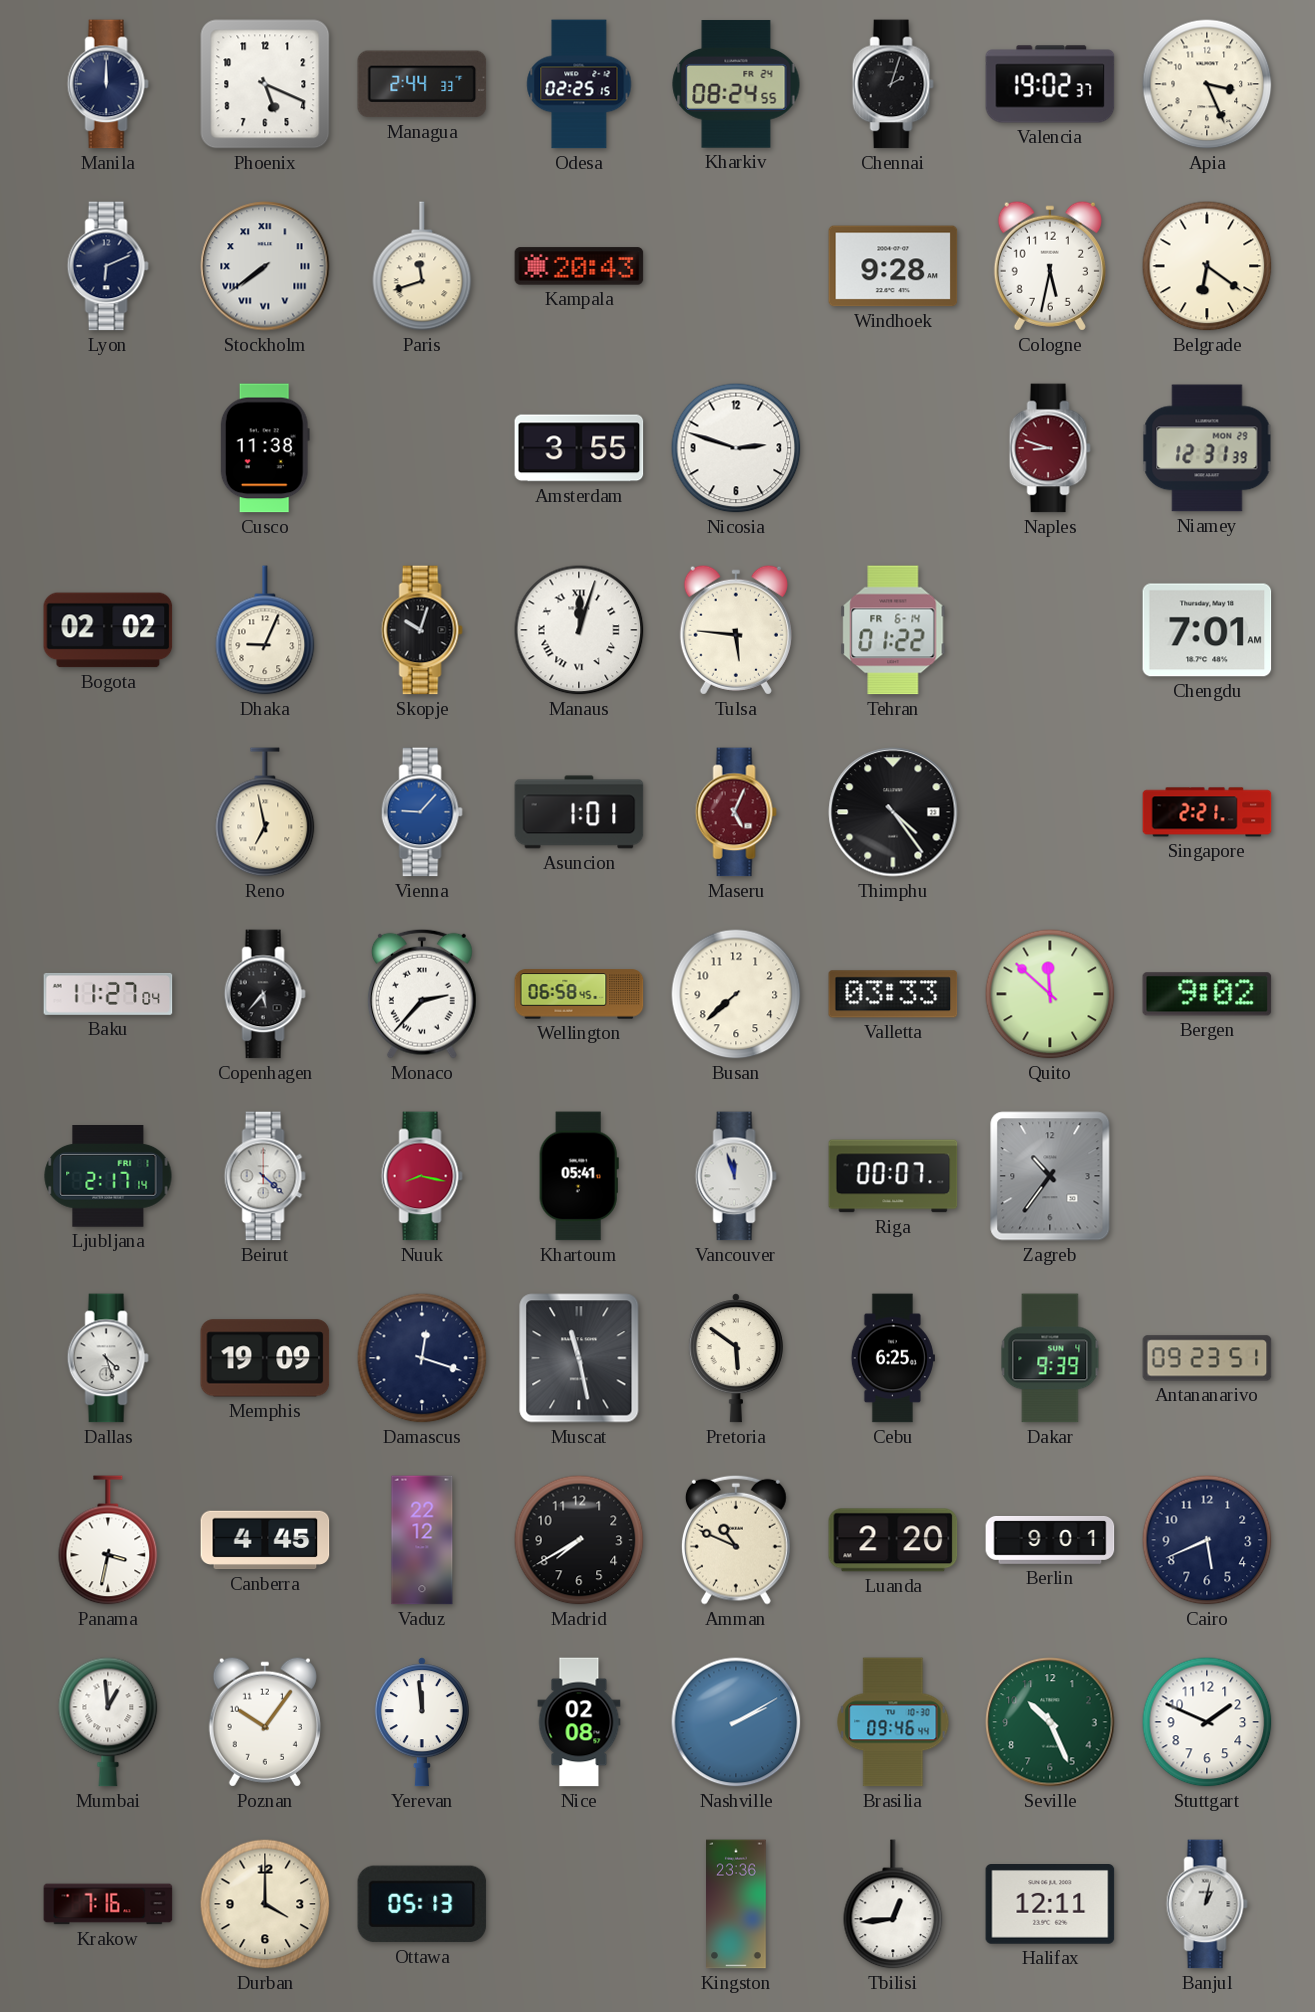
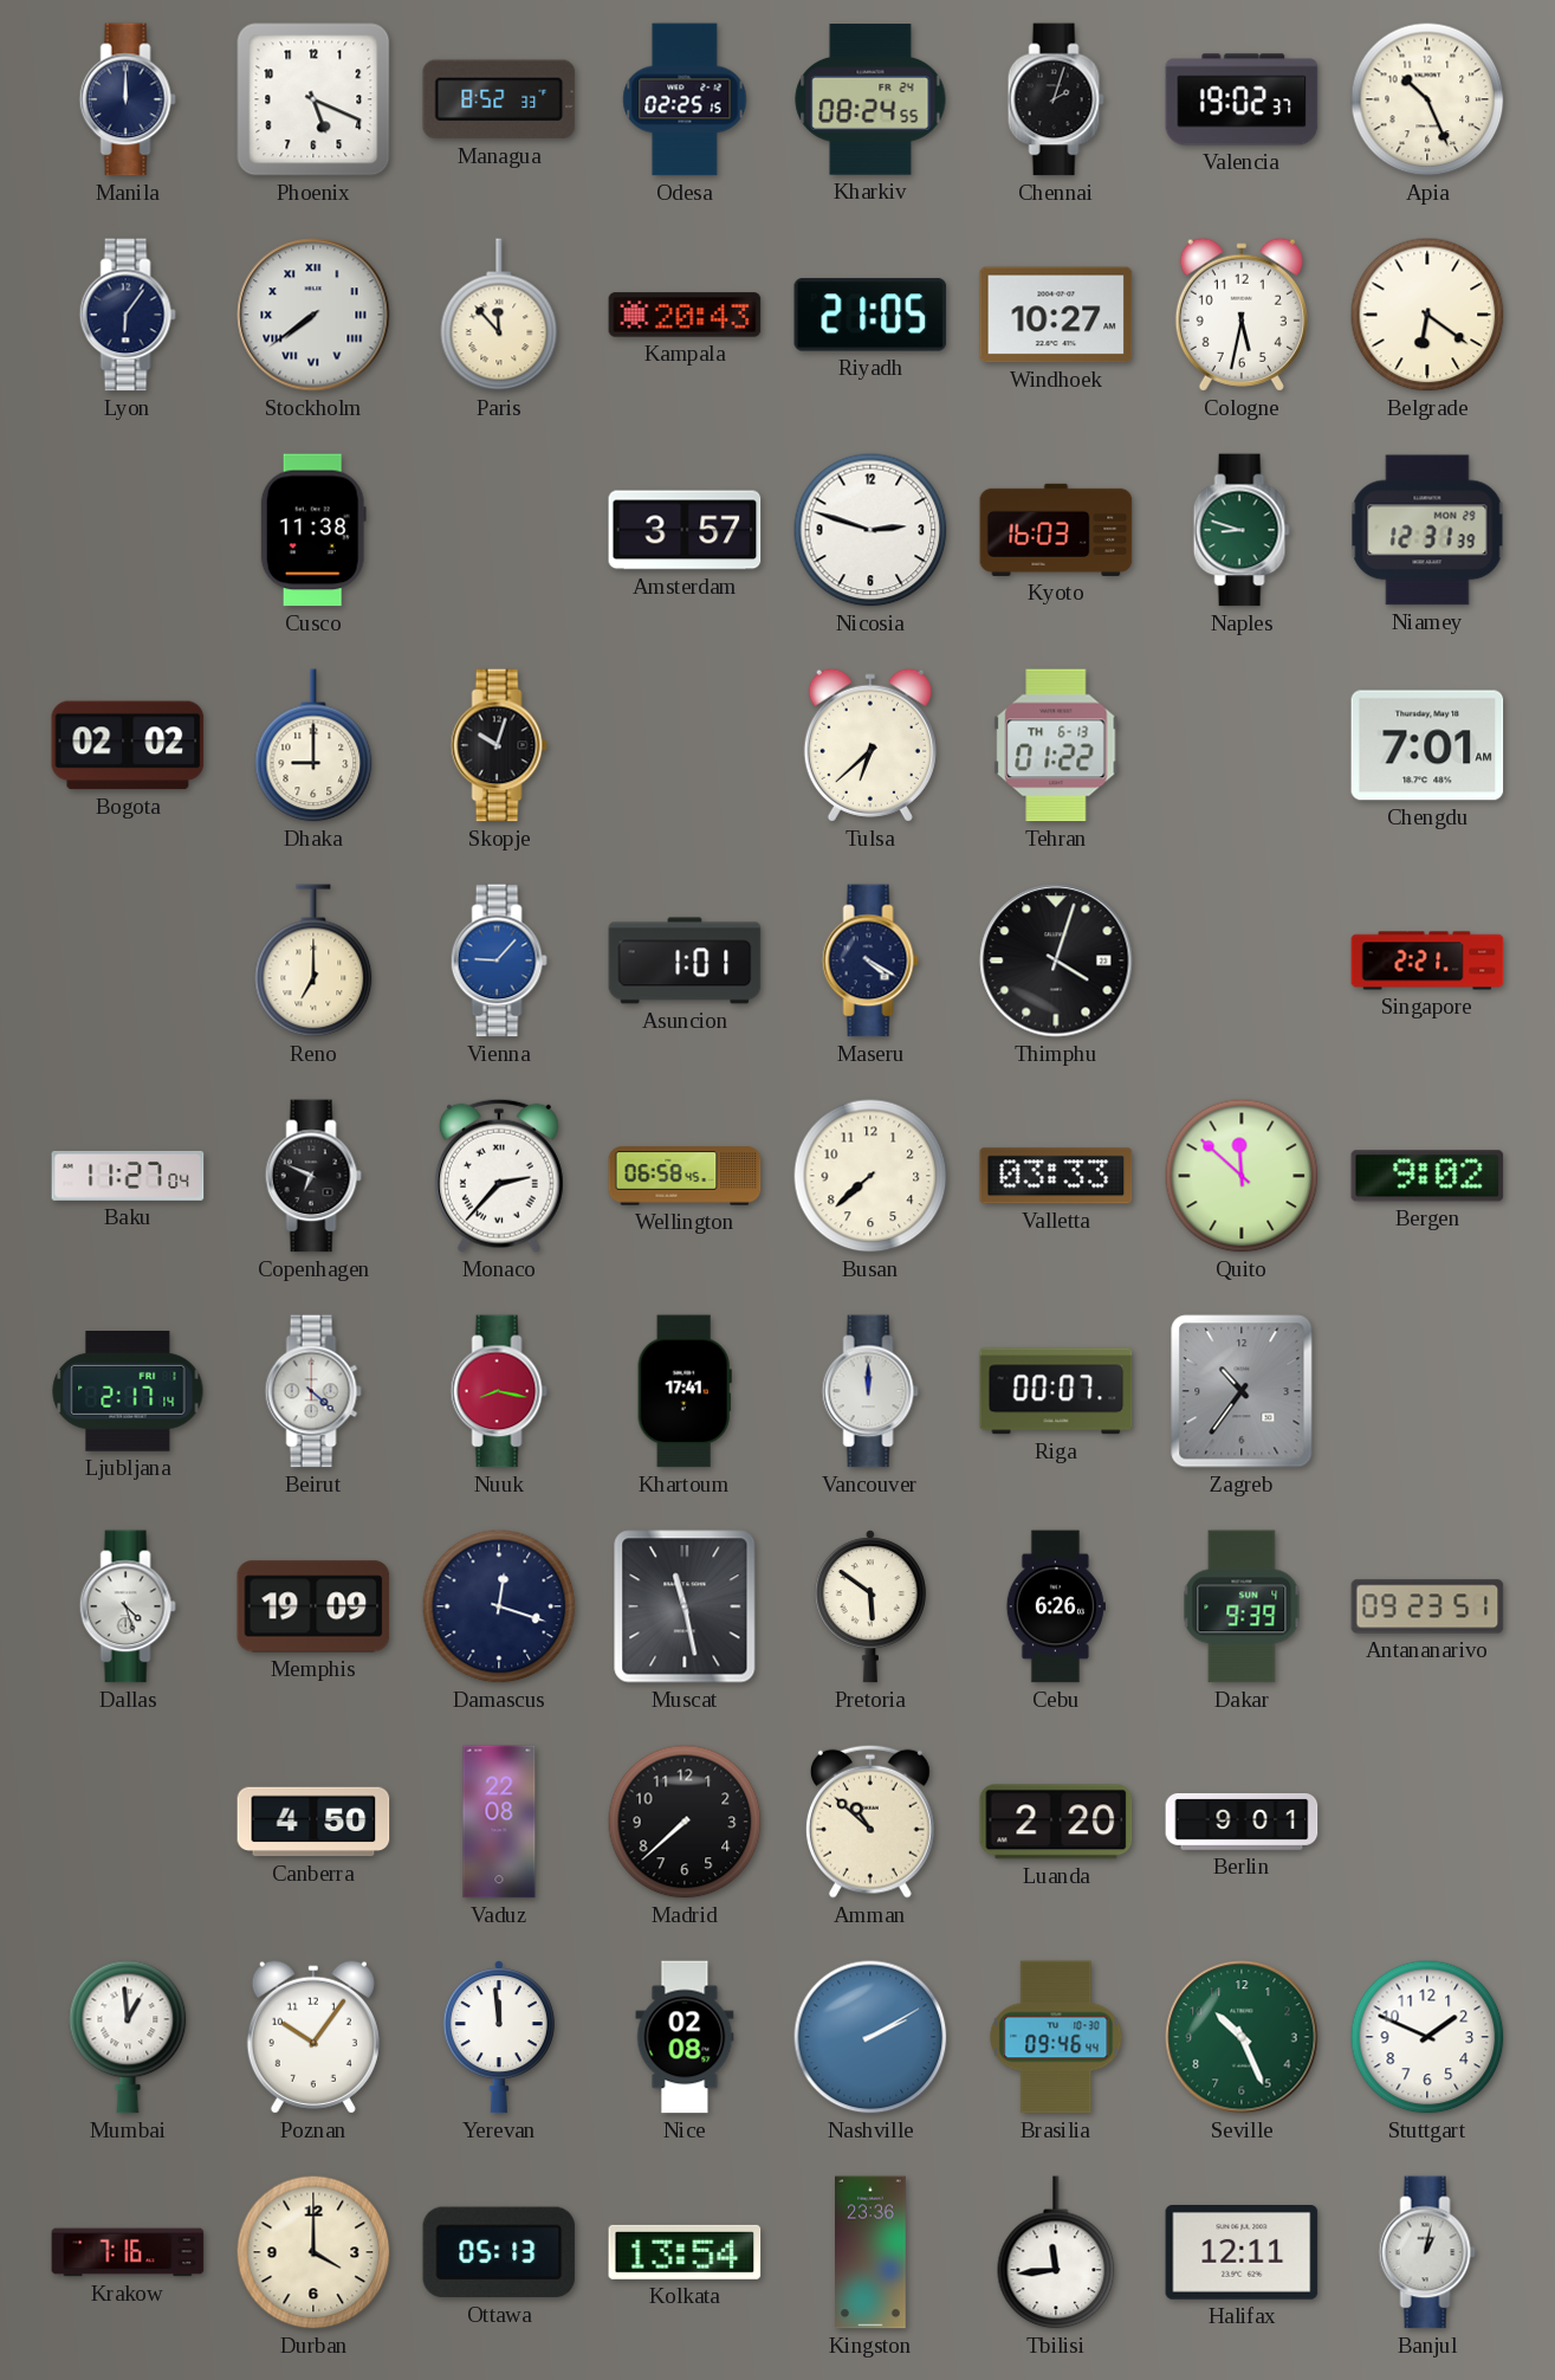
Managua: 2:44 -> 8:52
Apia: 3:26 -> 10:26
Lyon: 6:11 -> 6:06
Paris: 11:42 -> 11:53
Riyadh: none -> 21:05
Windhoek: 9:28 -> 10:27
Amsterdam: 3:55 -> 3:57
Kyoto: none -> 16:03
Naples dial: burgundy -> green
Dhaka: 9:04 -> 9:00
Manaus: 12:03 -> none
Tulsa: 5:46 -> 6:38
Tehran date: FR 6-14 -> TH 6-13
Reno: 6:58 -> 7:00
Maseru: 5:04 -> 4:20
Maseru dial: burgundy -> navy
Thimphu: 4:24 -> 4:03
Copenhagen: 5:37 -> 6:49
Khartoum: 05:41 -> 17:41
Vancouver: 11:57 -> 12:00
Cebu: 6:25 -> 6:26
Panama: 3:32 -> none
Canberra: 4:45 -> 4:50
Vaduz: 22:12 -> 22:08
Madrid: 7:40 -> 7:38
Amman: 10:49 -> 10:52
Cairo: 5:41 -> none
Kolkata: none -> 13:54
Tbilisi: 12:44 -> 11:44
